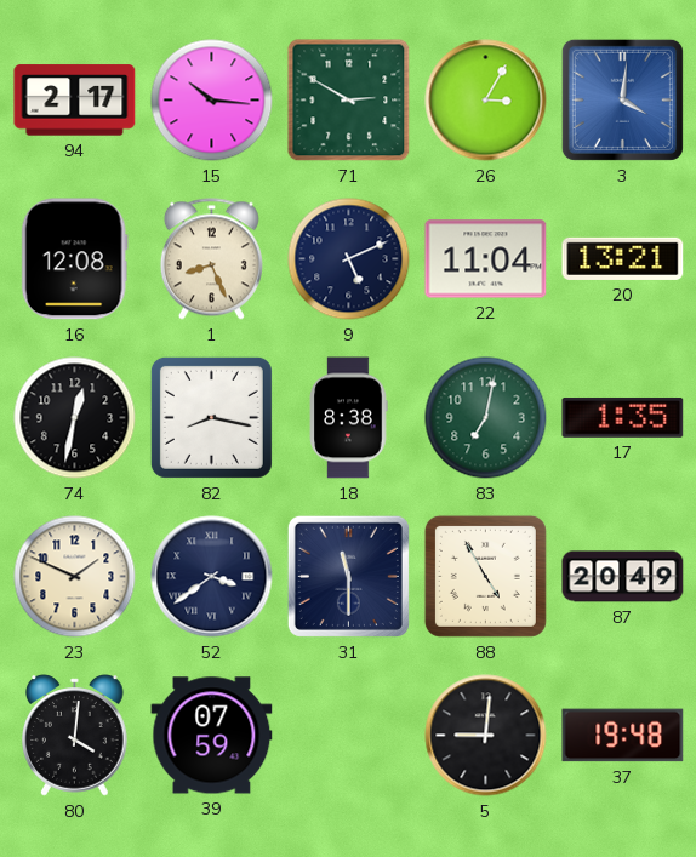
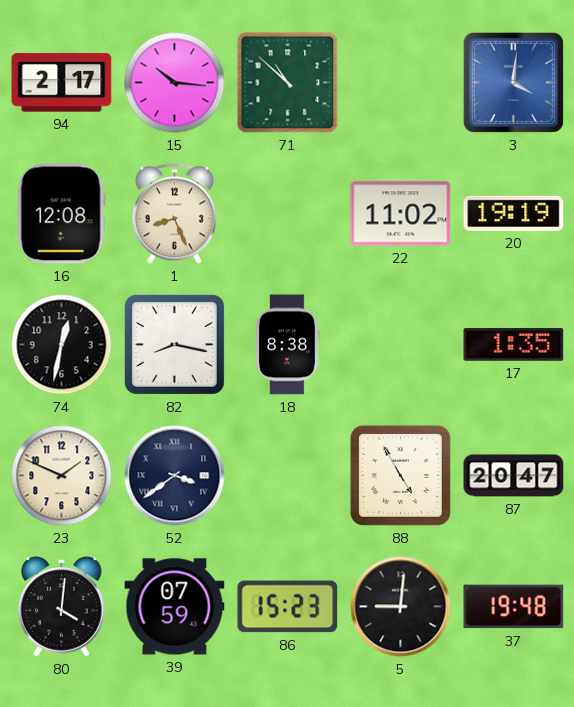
71: 2:50 -> 10:52
26: 3:05 -> none
9: 5:11 -> none
22: 11:04 -> 11:02
20: 13:21 -> 19:19
83: 7:02 -> none
31: 11:30 -> none
87: 20:49 -> 20:47
86: none -> 15:23
